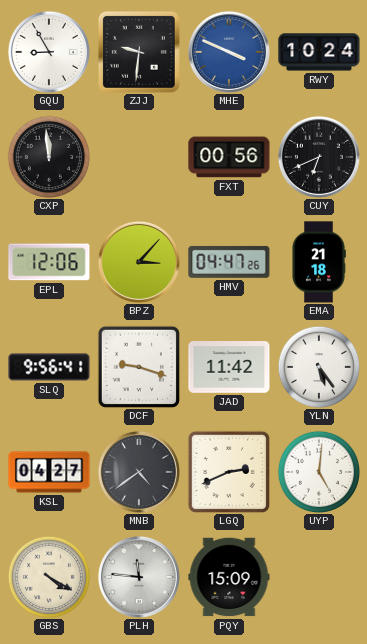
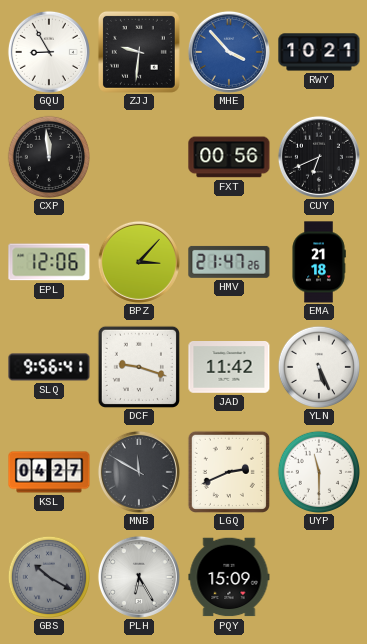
MHE: 3:49 -> 3:53
RWY: 10:24 -> 10:21
HMV: 04:47 -> 21:47
YLN: 5:24 -> 5:26
MNB: 4:39 -> 11:50
UYP: 5:01 -> 11:30
GBS: 4:20 -> 10:20
GBS dial: cream -> grey
PLH: 11:46 -> 6:25
